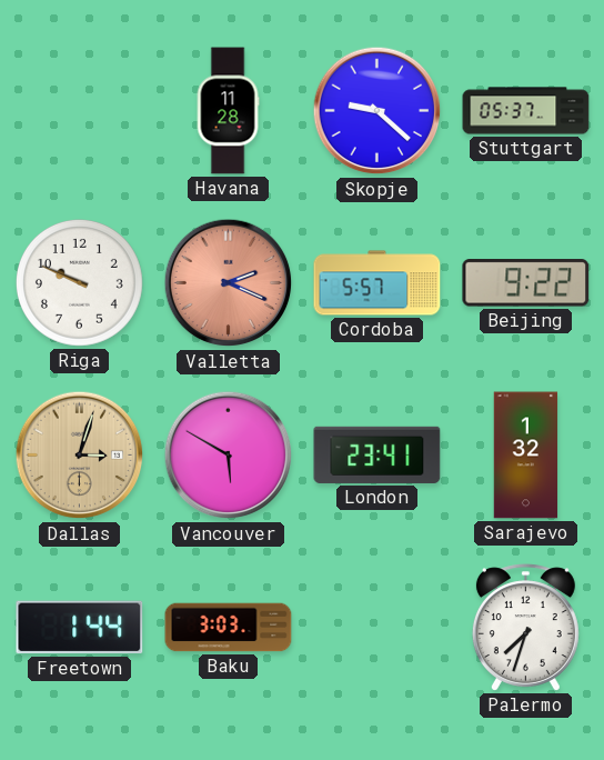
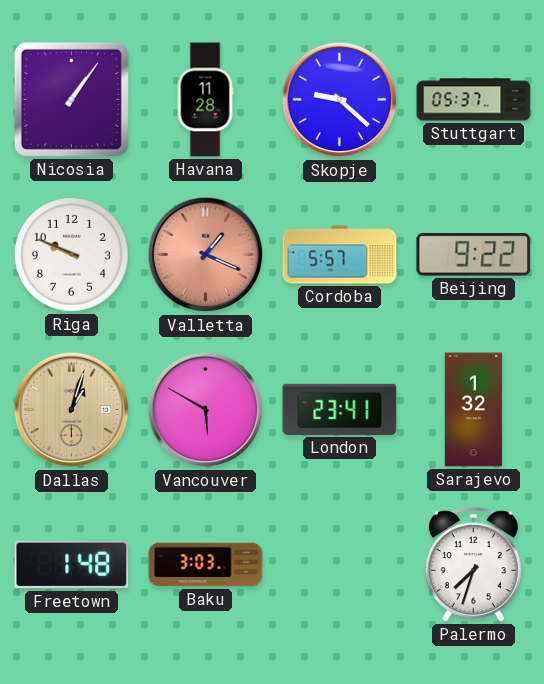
Nicosia: none -> 1:06
Valletta: 2:19 -> 1:19
Dallas: 3:03 -> 1:03
Freetown: 1:44 -> 1:48
